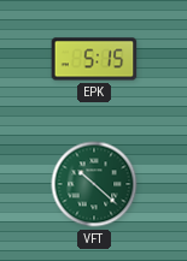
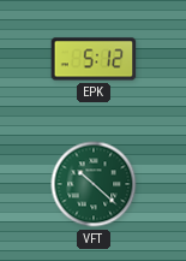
EPK: 5:15 -> 5:12
